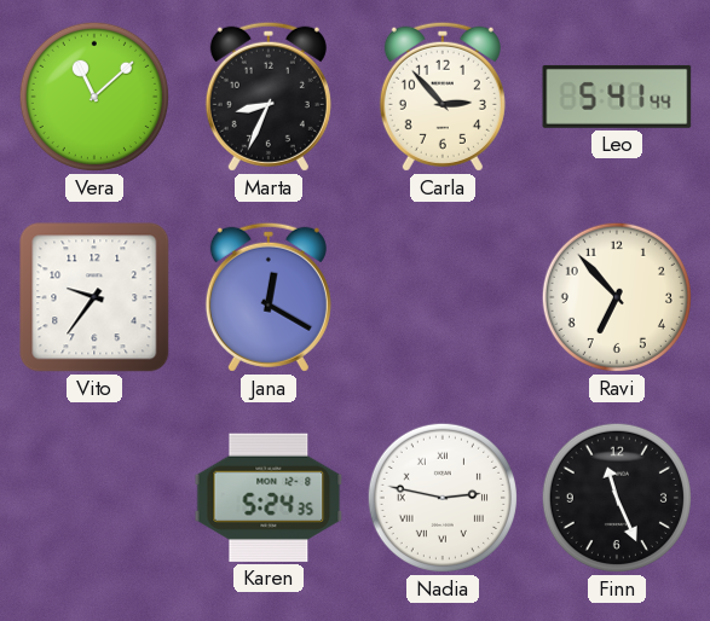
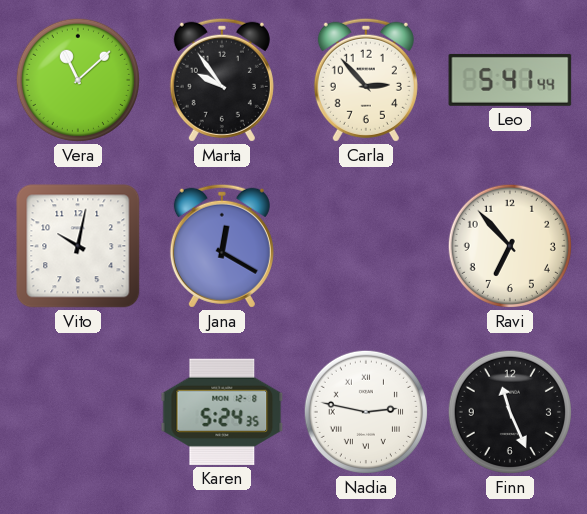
Marta: 8:34 -> 9:54
Vito: 9:36 -> 10:02
